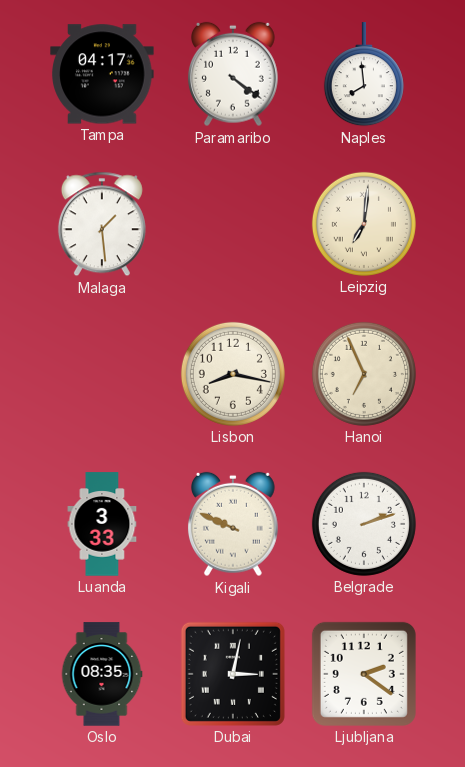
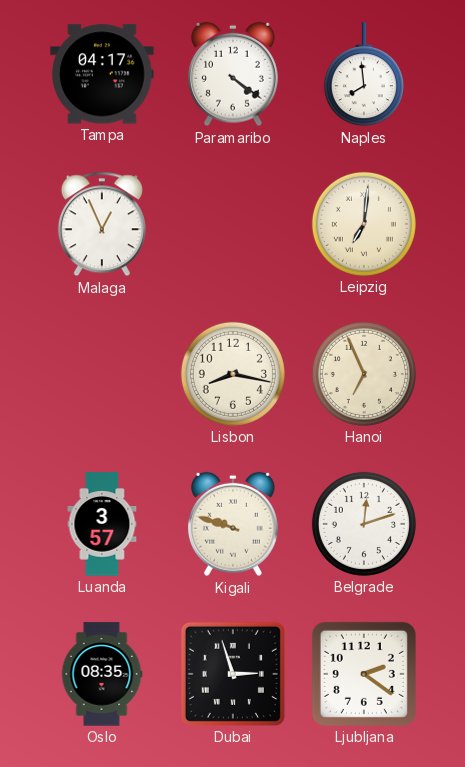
Malaga: 1:29 -> 12:56
Luanda: 3:33 -> 3:57
Kigali: 9:49 -> 9:48
Belgrade: 2:12 -> 12:12
Dubai: 3:02 -> 2:57
